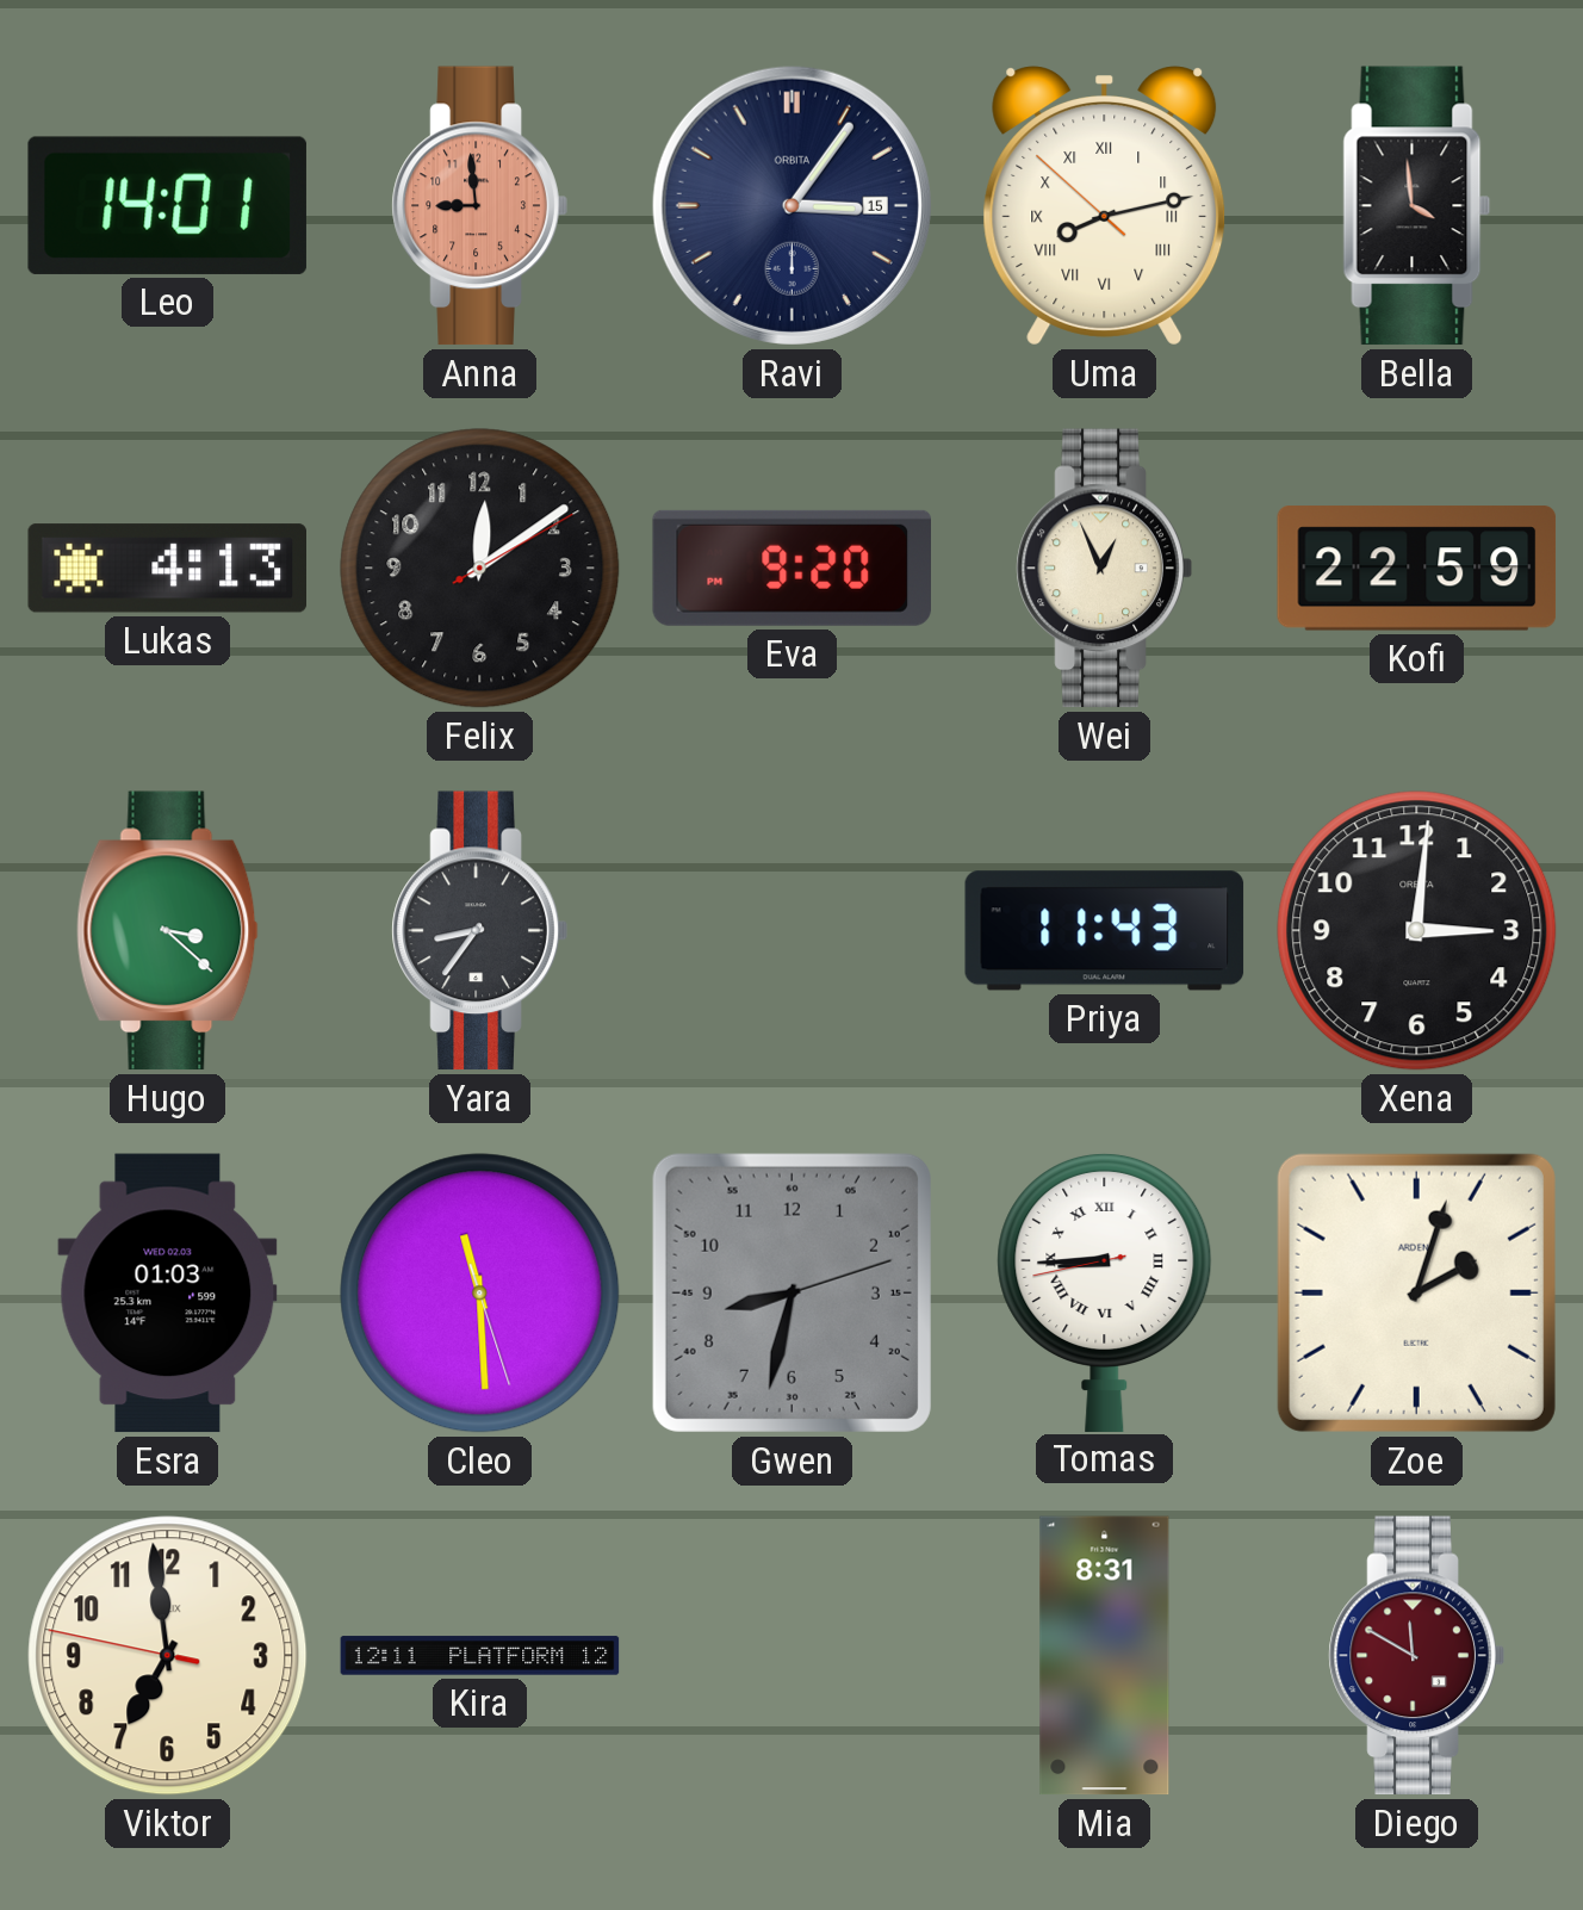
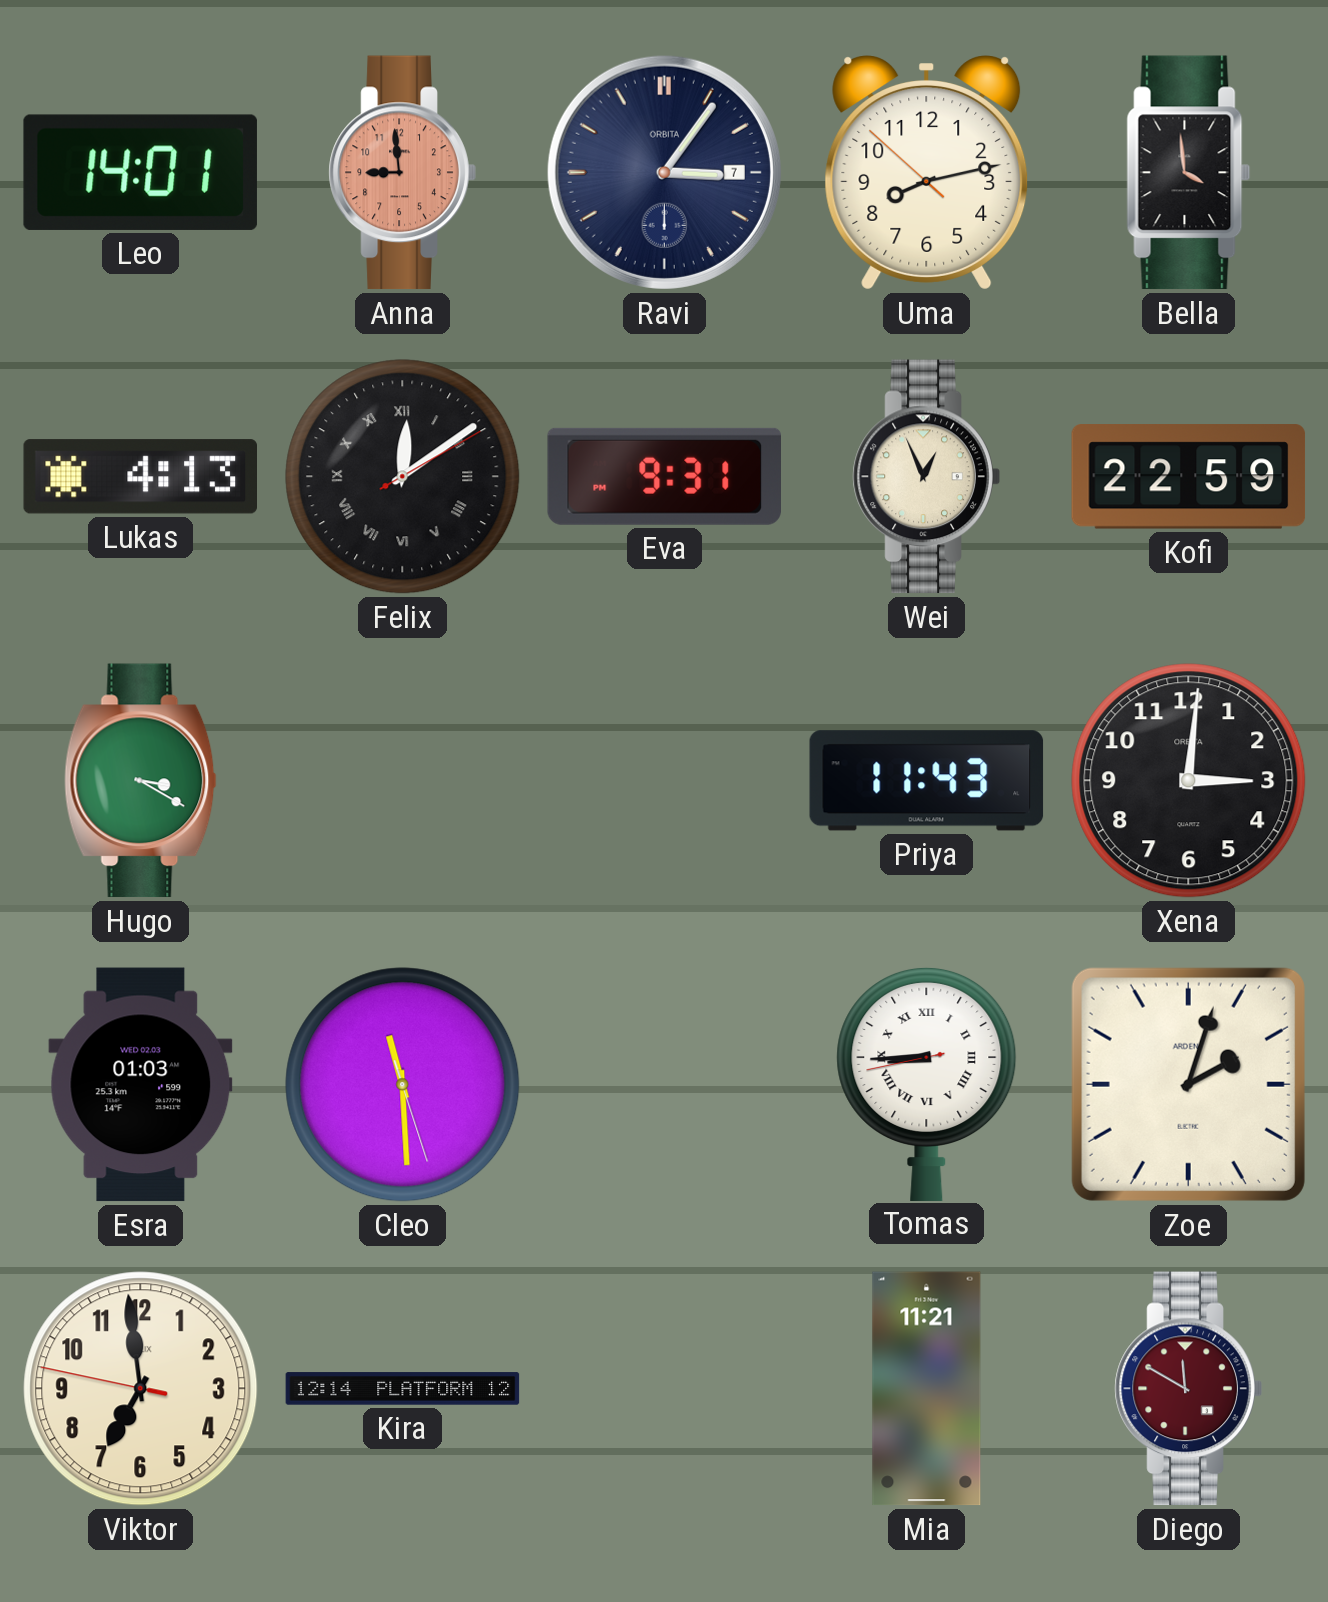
Ravi date: 15 -> 7
Uma numerals: Roman -> Arabic
Felix numerals: Arabic -> Roman
Eva: 9:20 -> 9:31
Hugo: 3:22 -> 3:20
Yara: 8:36 -> none
Gwen: 8:32 -> none
Kira: 12:11 -> 12:14
Mia: 8:31 -> 11:21
